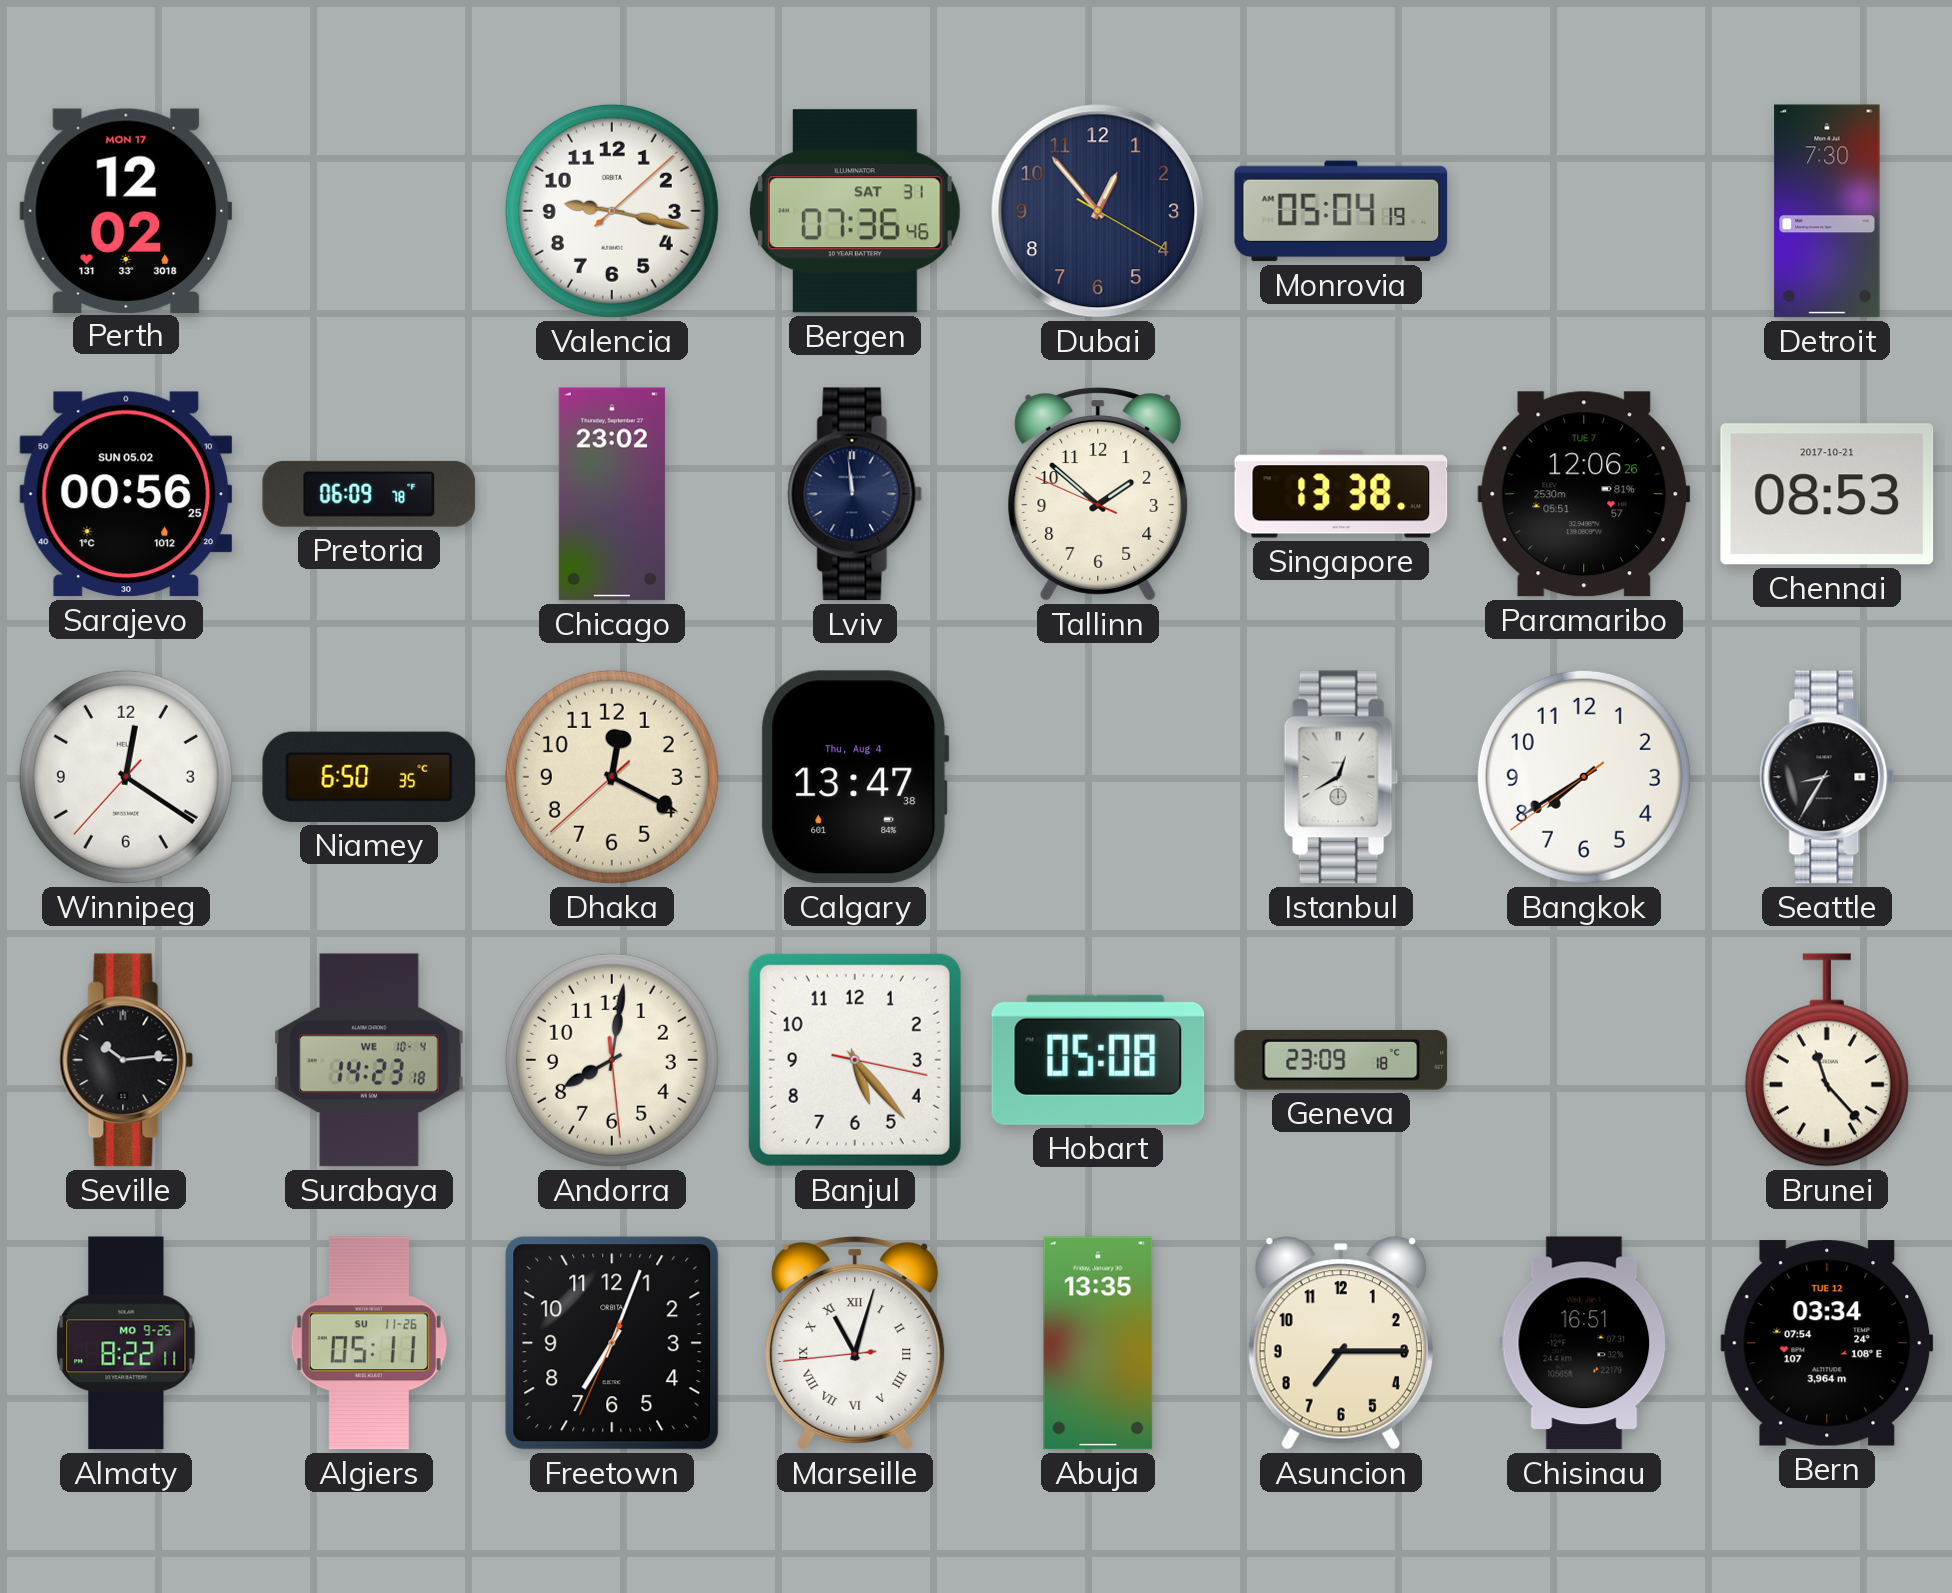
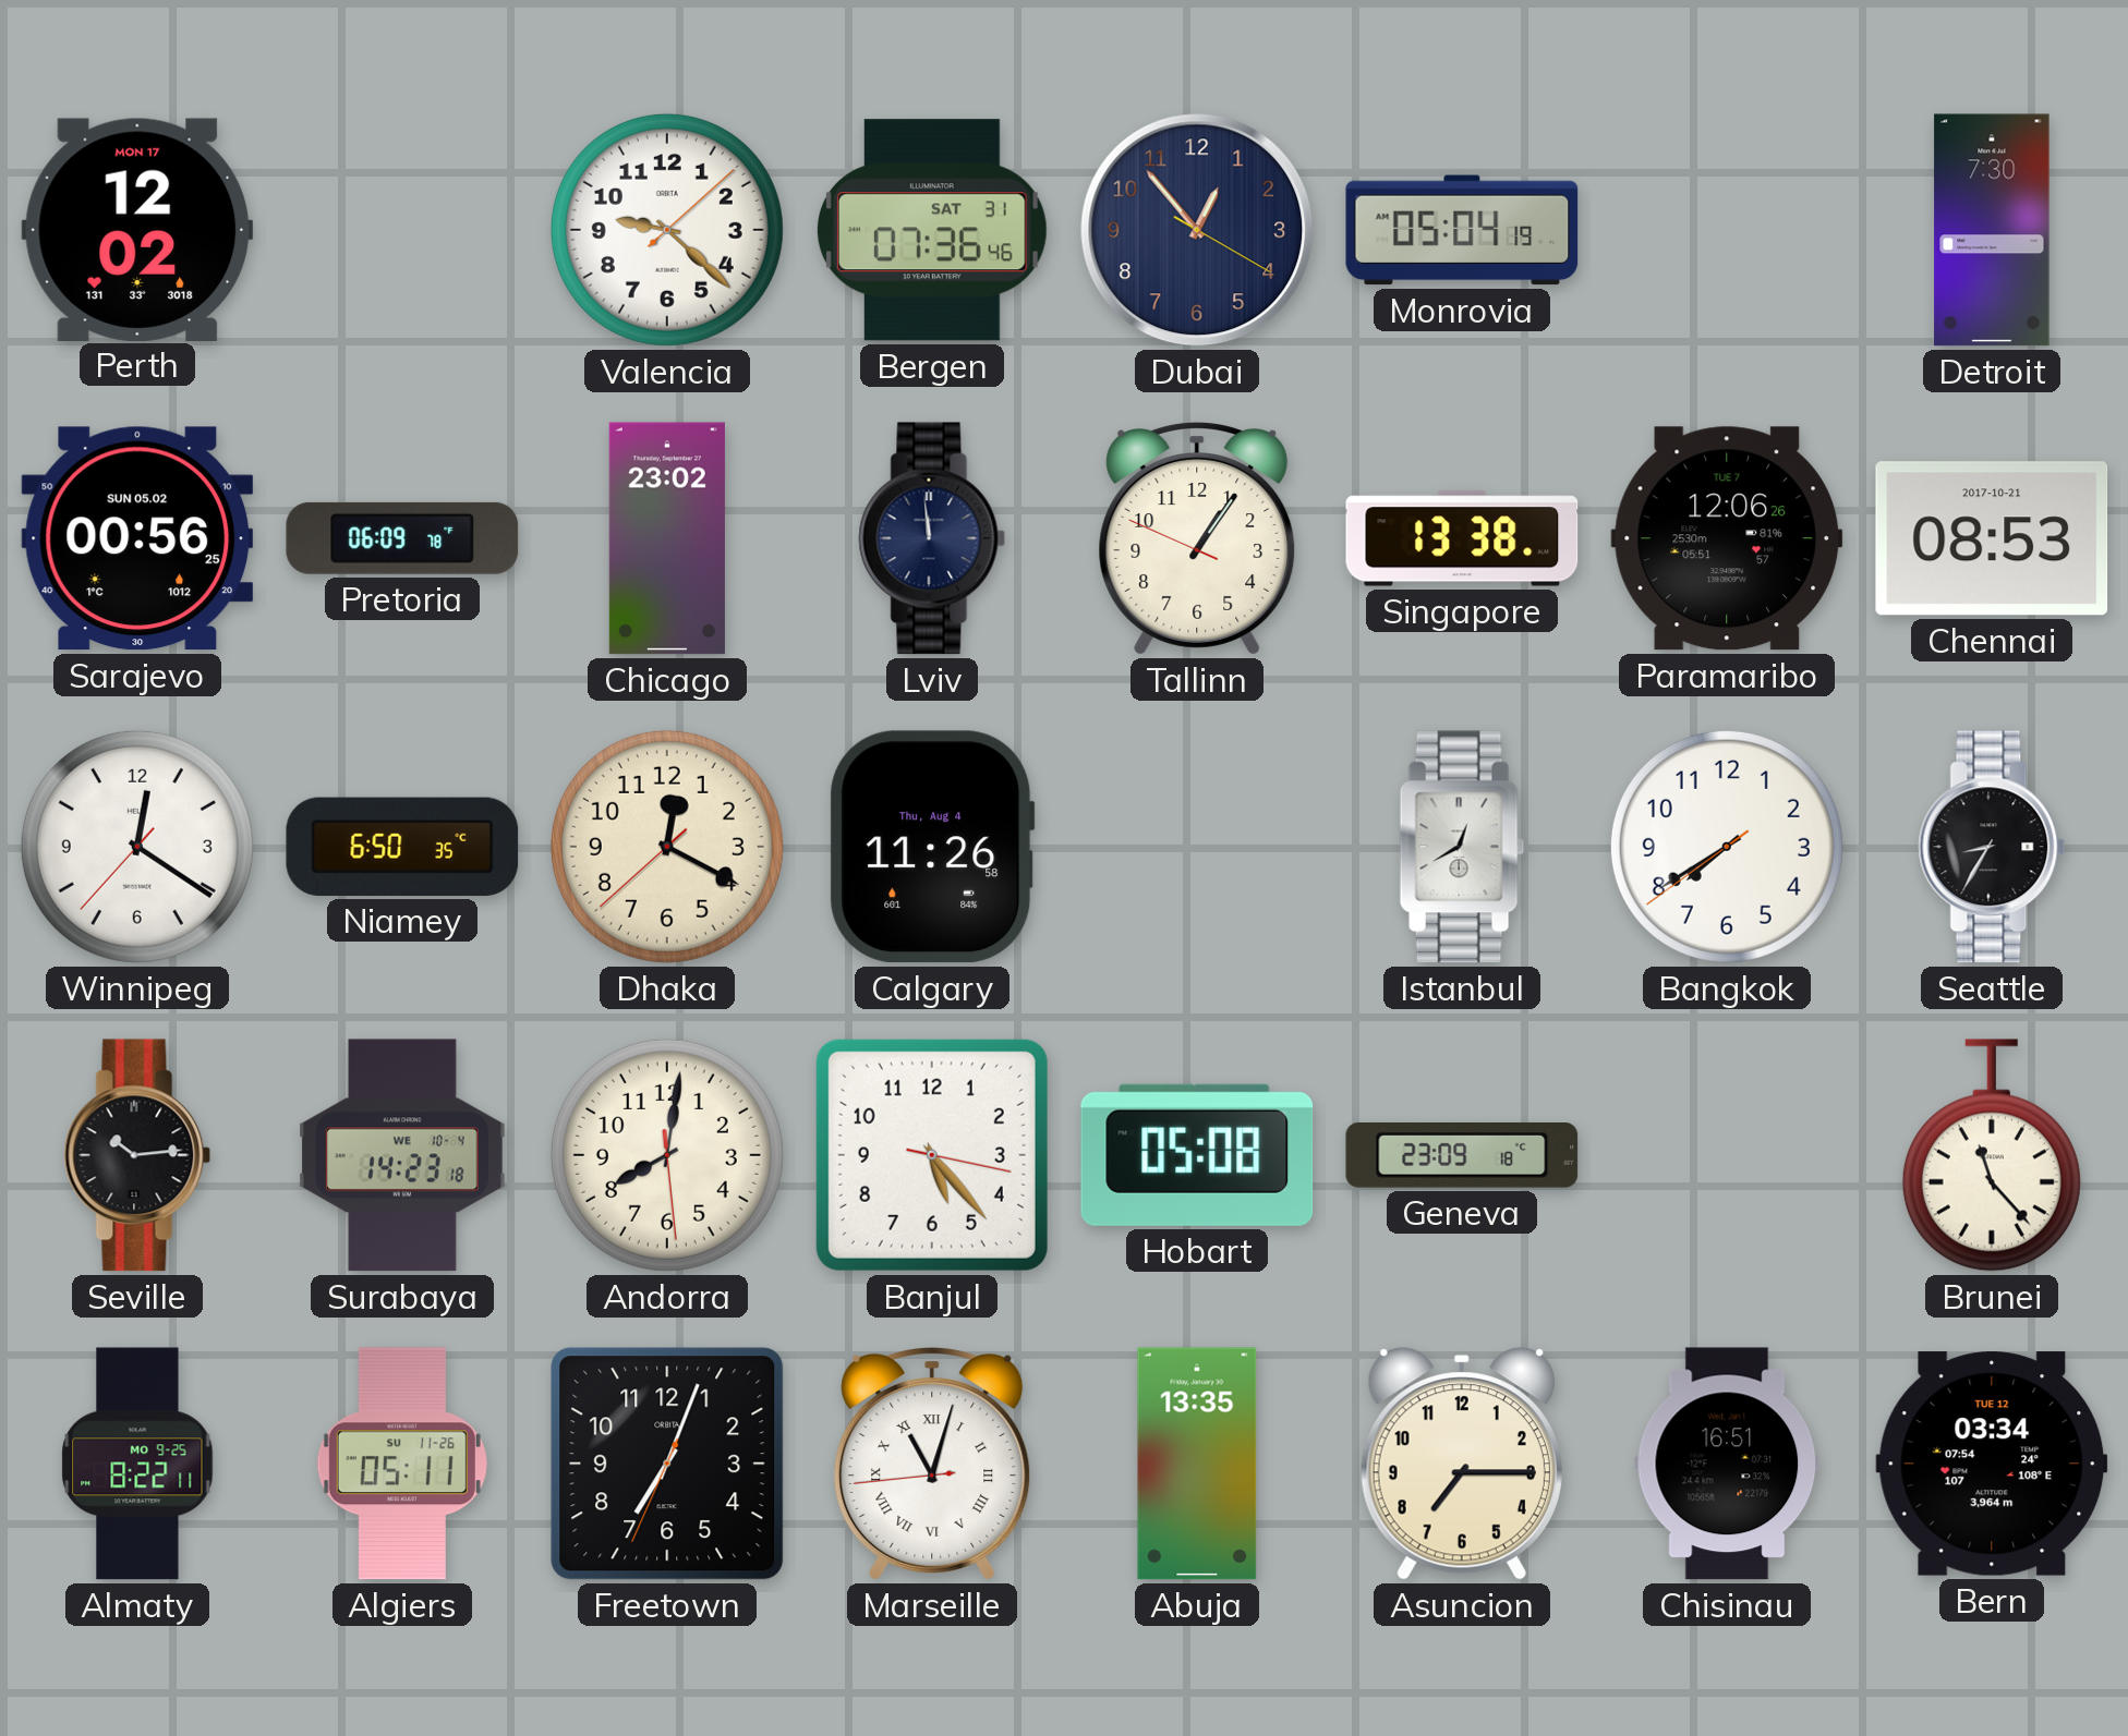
Valencia: 9:17 -> 9:22
Tallinn: 1:51 -> 1:05
Calgary: 13:47 -> 11:26
